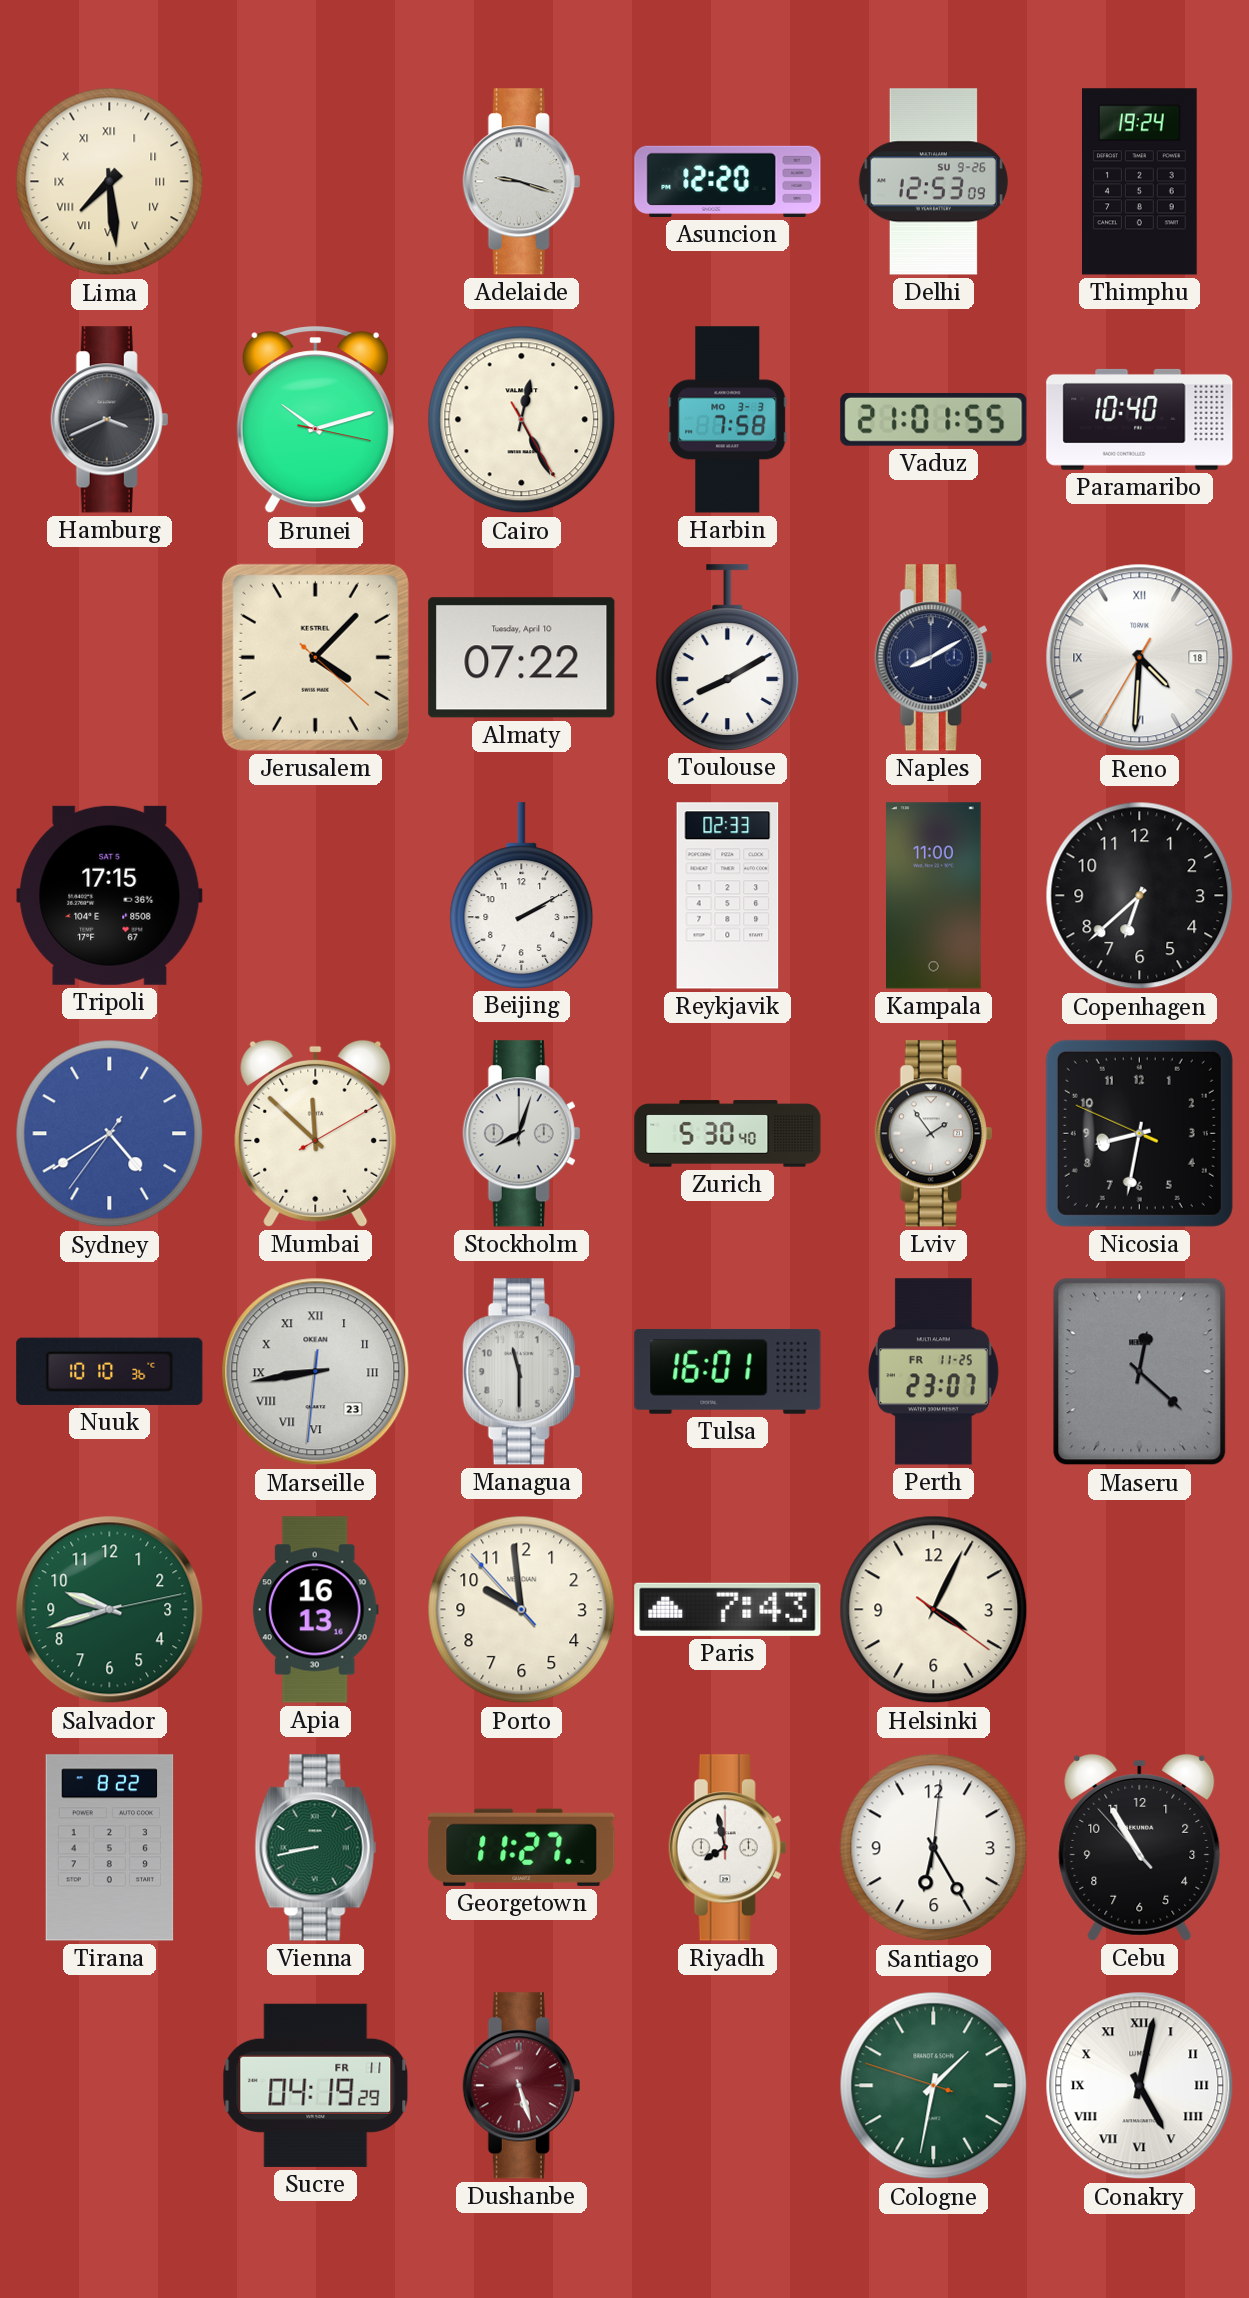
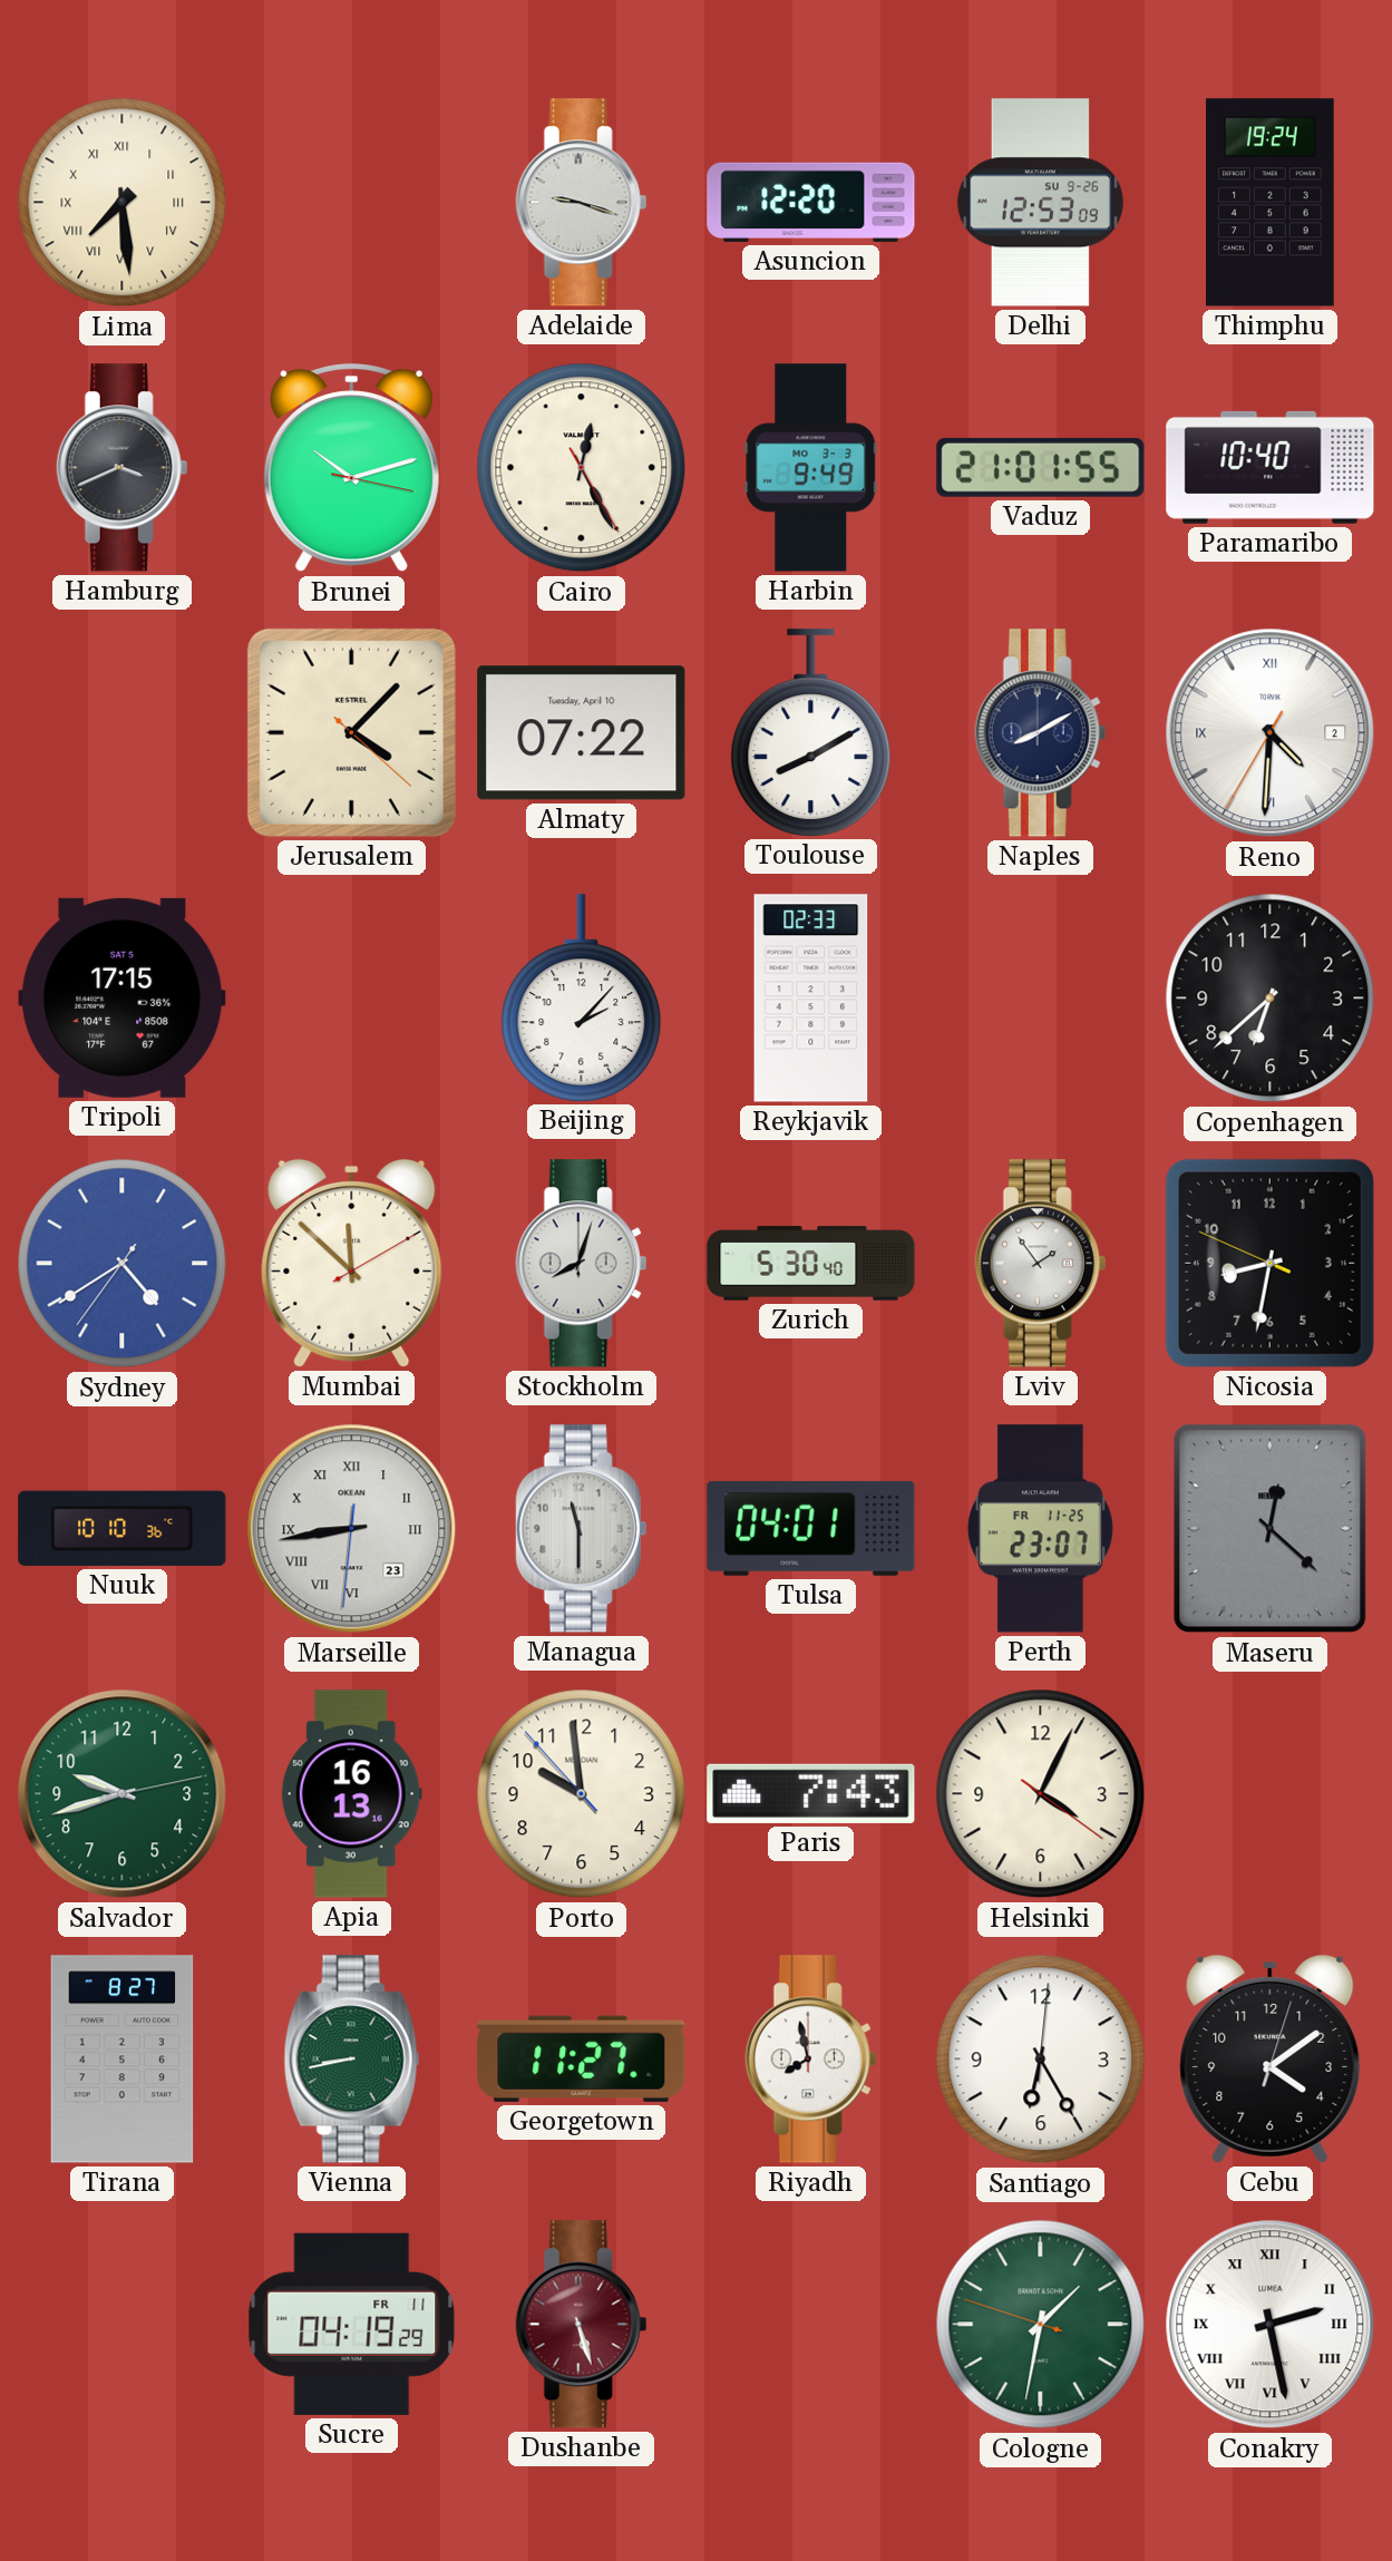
Harbin: 7:58 -> 9:49
Reno date: 18 -> 2
Beijing: 2:10 -> 2:07
Kampala: 11:00 -> none
Tulsa: 16:01 -> 04:01
Tirana: 8:22 -> 8:27
Cebu: 10:54 -> 4:09
Conakry: 5:02 -> 2:28
